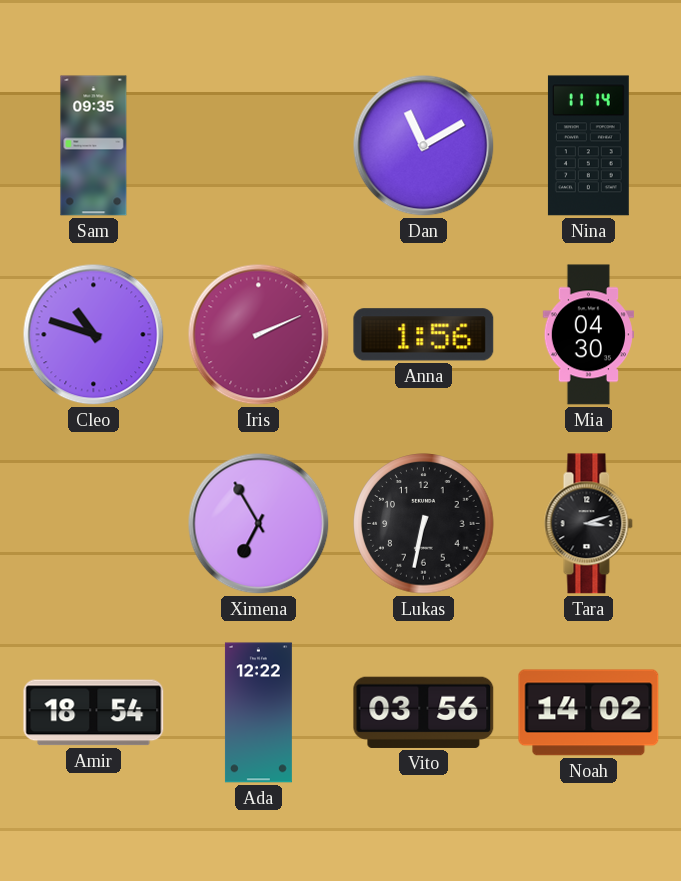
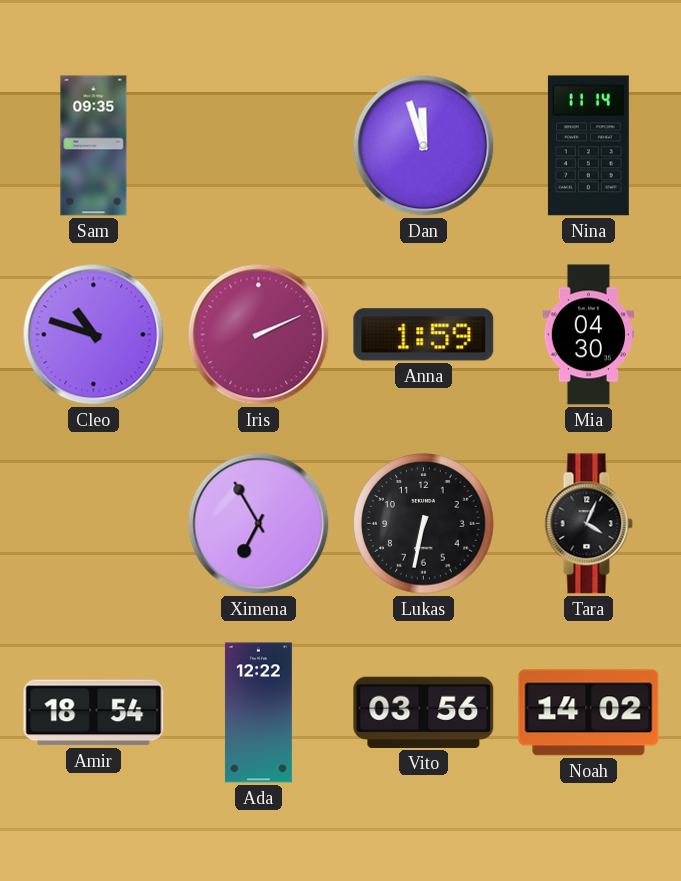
Dan: 11:10 -> 11:57
Anna: 1:56 -> 1:59
Tara: 3:12 -> 4:04
